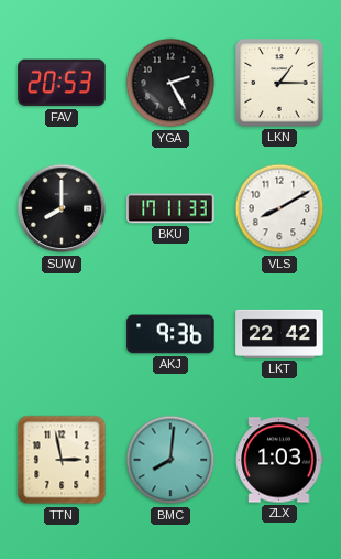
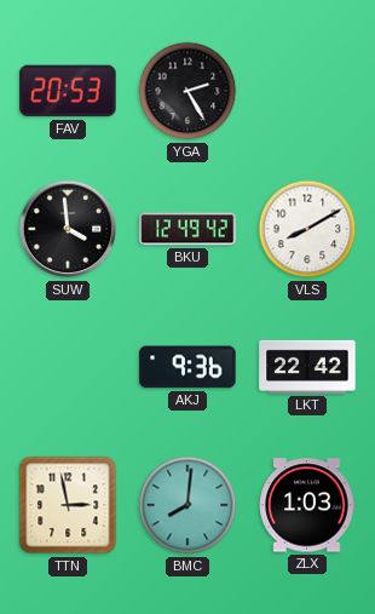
LKN: 1:15 -> none
SUW: 8:00 -> 3:59
BKU: 17:11 -> 12:49
